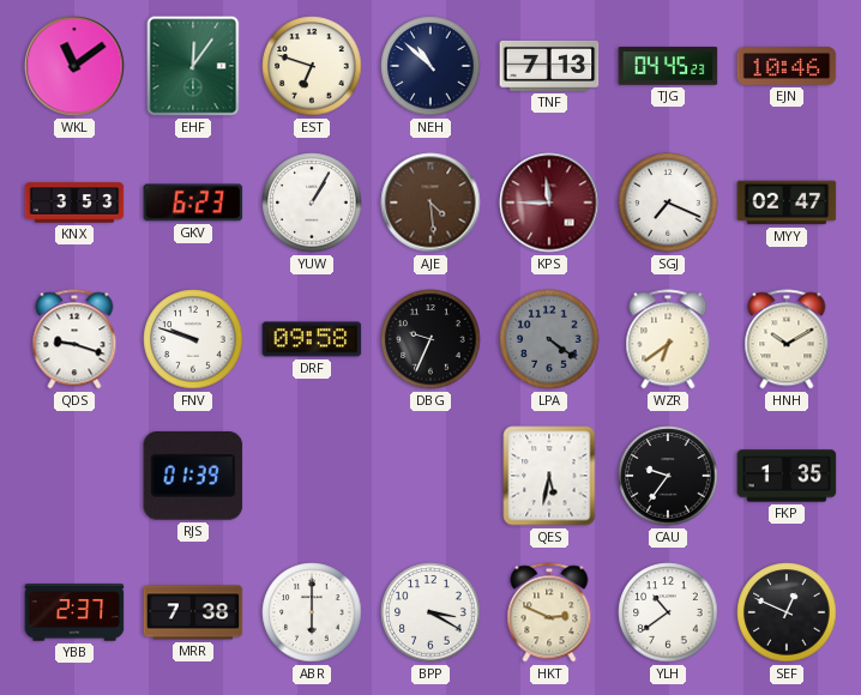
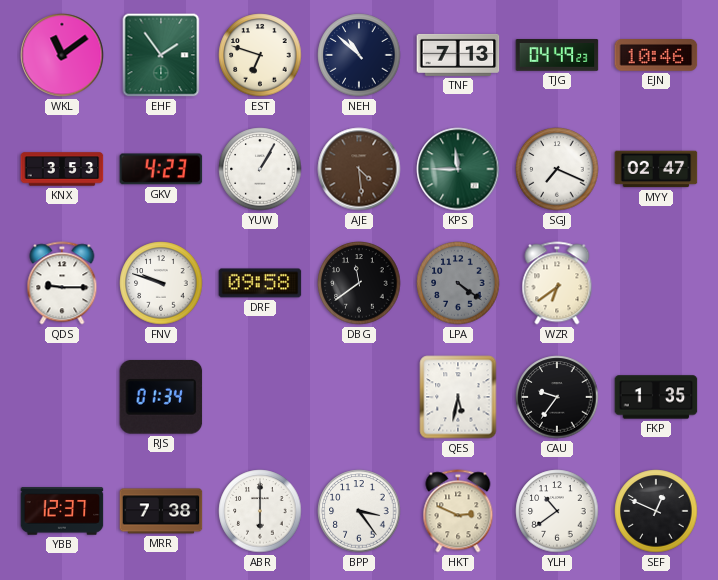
EHF: 12:06 -> 1:54
TJG: 04:45 -> 04:49
GKV: 6:23 -> 4:23
KPS dial: burgundy -> green
QDS: 9:18 -> 9:15
DBG: 9:34 -> 11:39
HNH: 10:10 -> none
RJS: 01:39 -> 01:34
YBB: 2:37 -> 12:37
BPP: 3:20 -> 3:24
